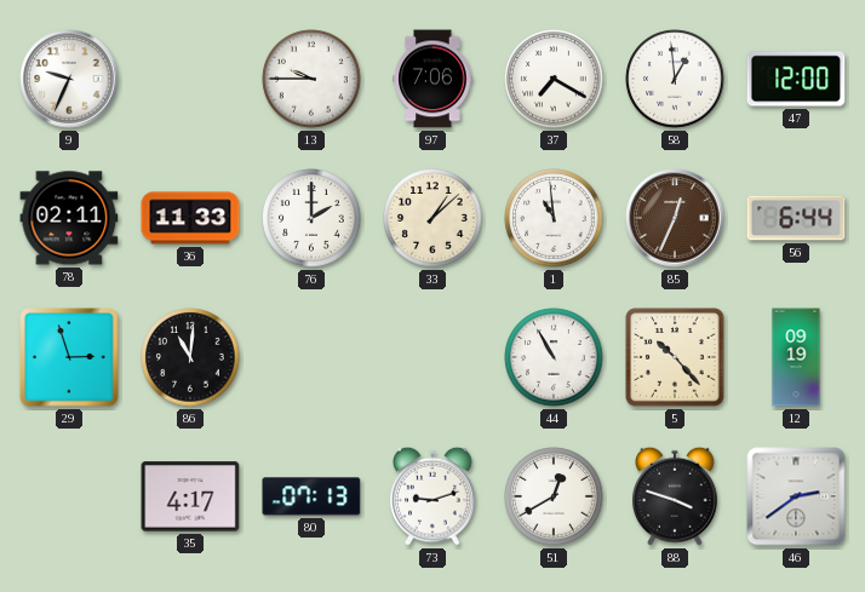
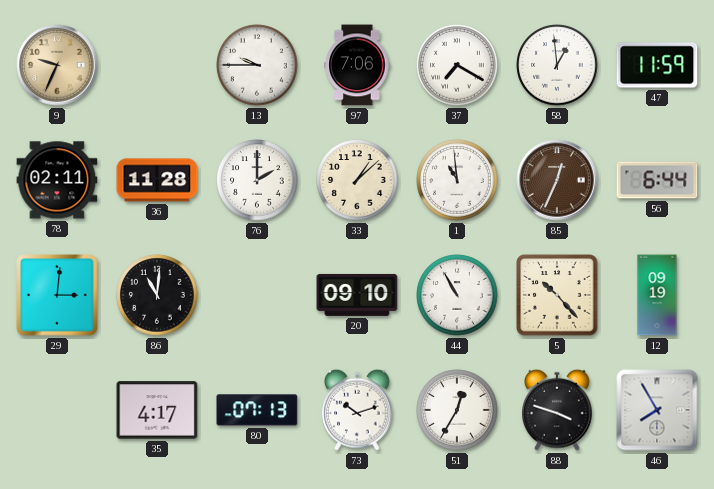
9 dial: white -> champagne
47: 12:00 -> 11:59
36: 11:33 -> 11:28
29: 2:57 -> 3:01
20: none -> 09:10
73: 9:12 -> 10:12
51: 12:40 -> 12:35
46: 2:39 -> 7:55
